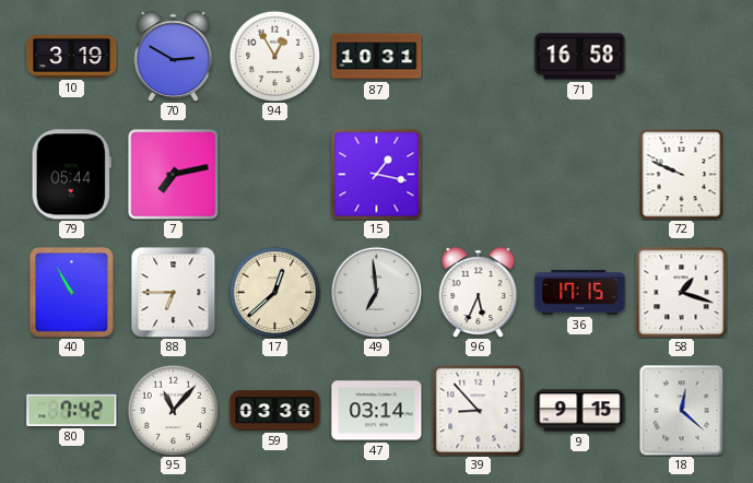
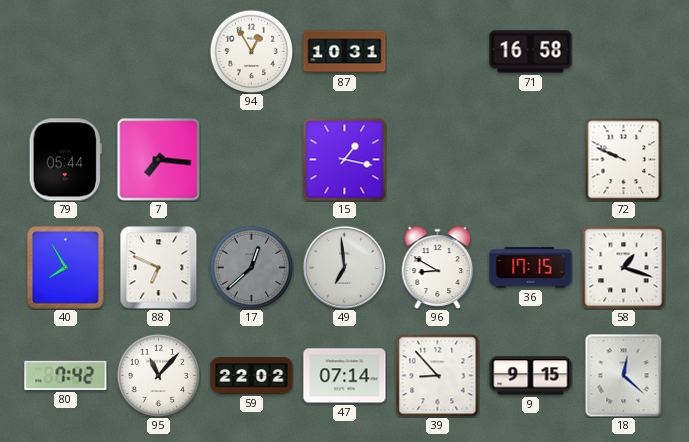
10: 3:19 -> none
70: 2:50 -> none
7: 7:13 -> 7:16
40: 10:55 -> 7:55
88: 6:45 -> 6:49
17 dial: cream -> grey
96: 5:34 -> 8:50
59: 03:36 -> 22:02
47: 03:14 -> 07:14
